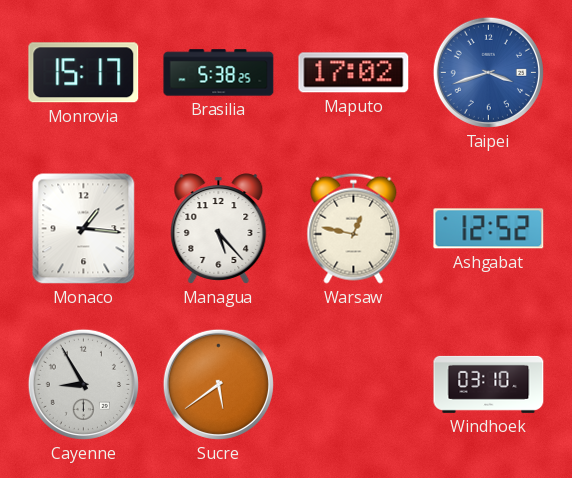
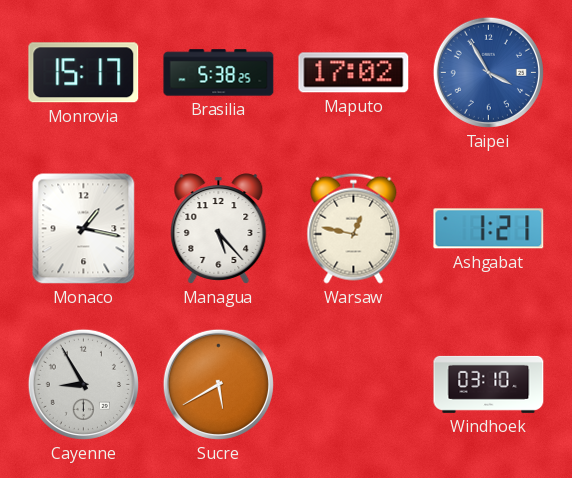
Taipei: 3:42 -> 3:55
Monaco: 1:16 -> 1:17
Ashgabat: 12:52 -> 1:21
Sucre: 5:39 -> 5:40
